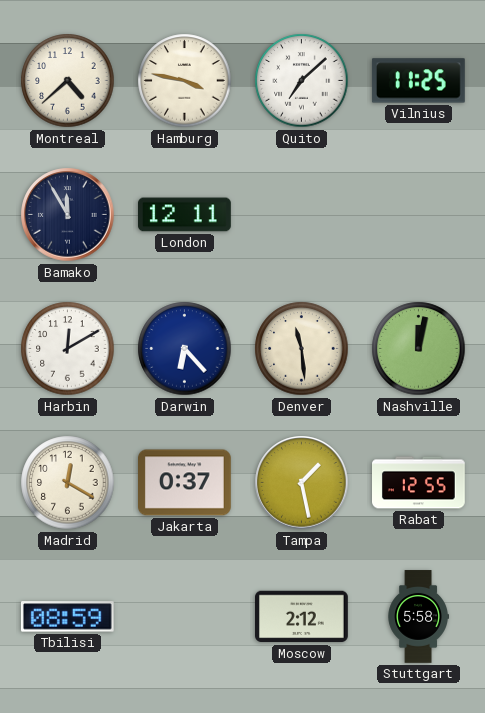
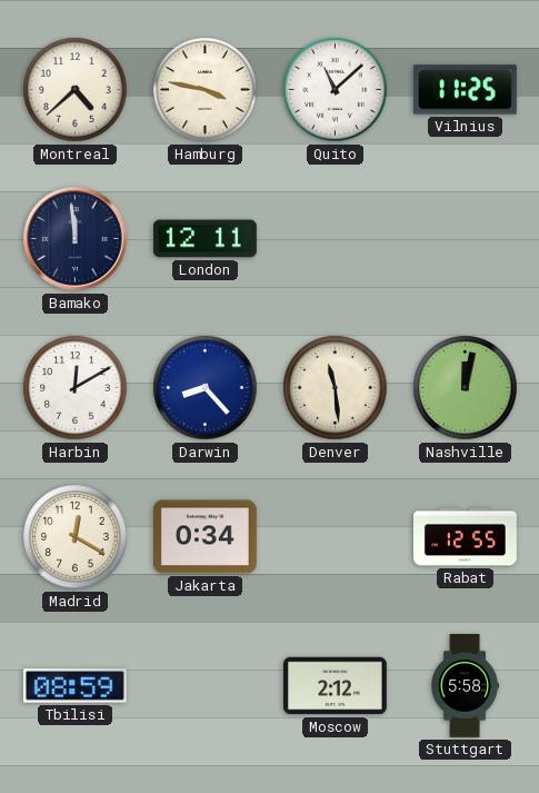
Quito: 7:08 -> 11:08
Bamako: 11:55 -> 11:59
Darwin: 6:23 -> 8:23
Jakarta: 0:37 -> 0:34
Tampa: 1:28 -> none
